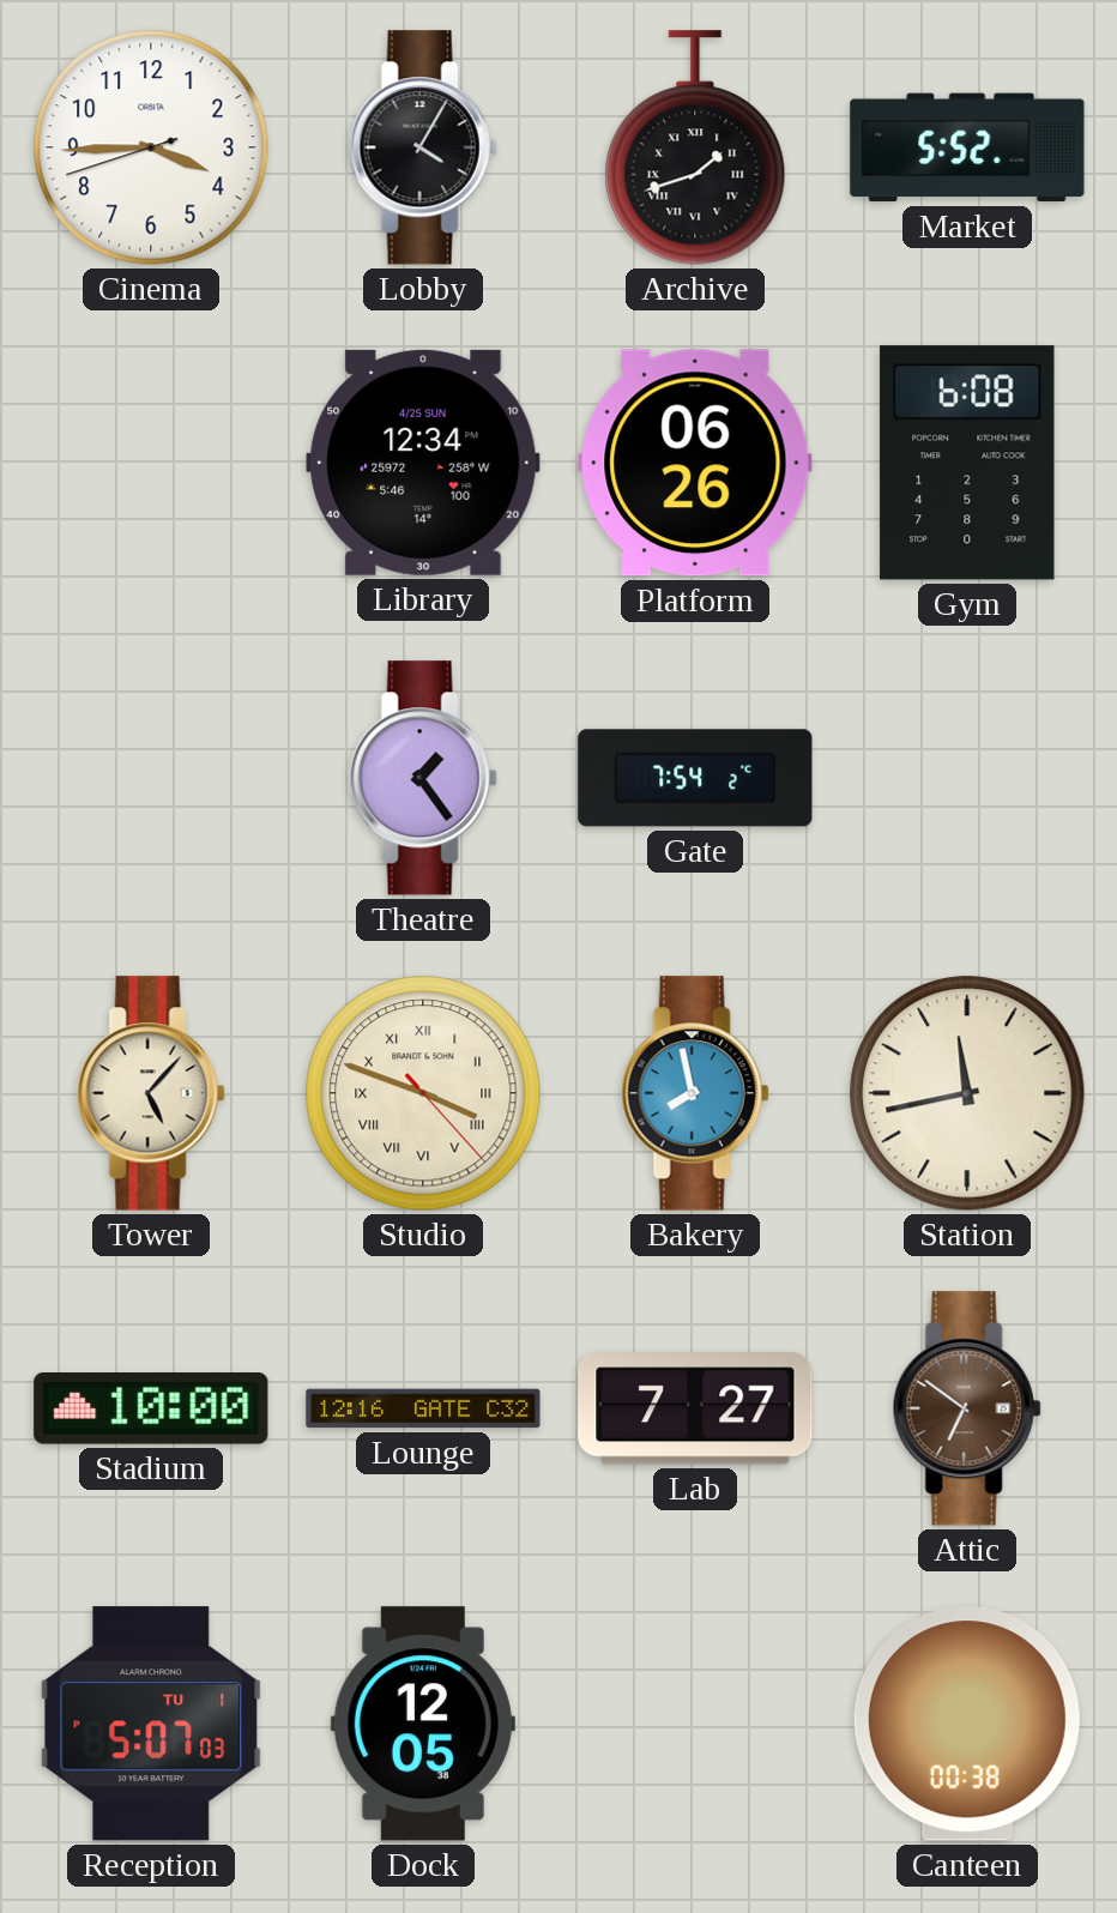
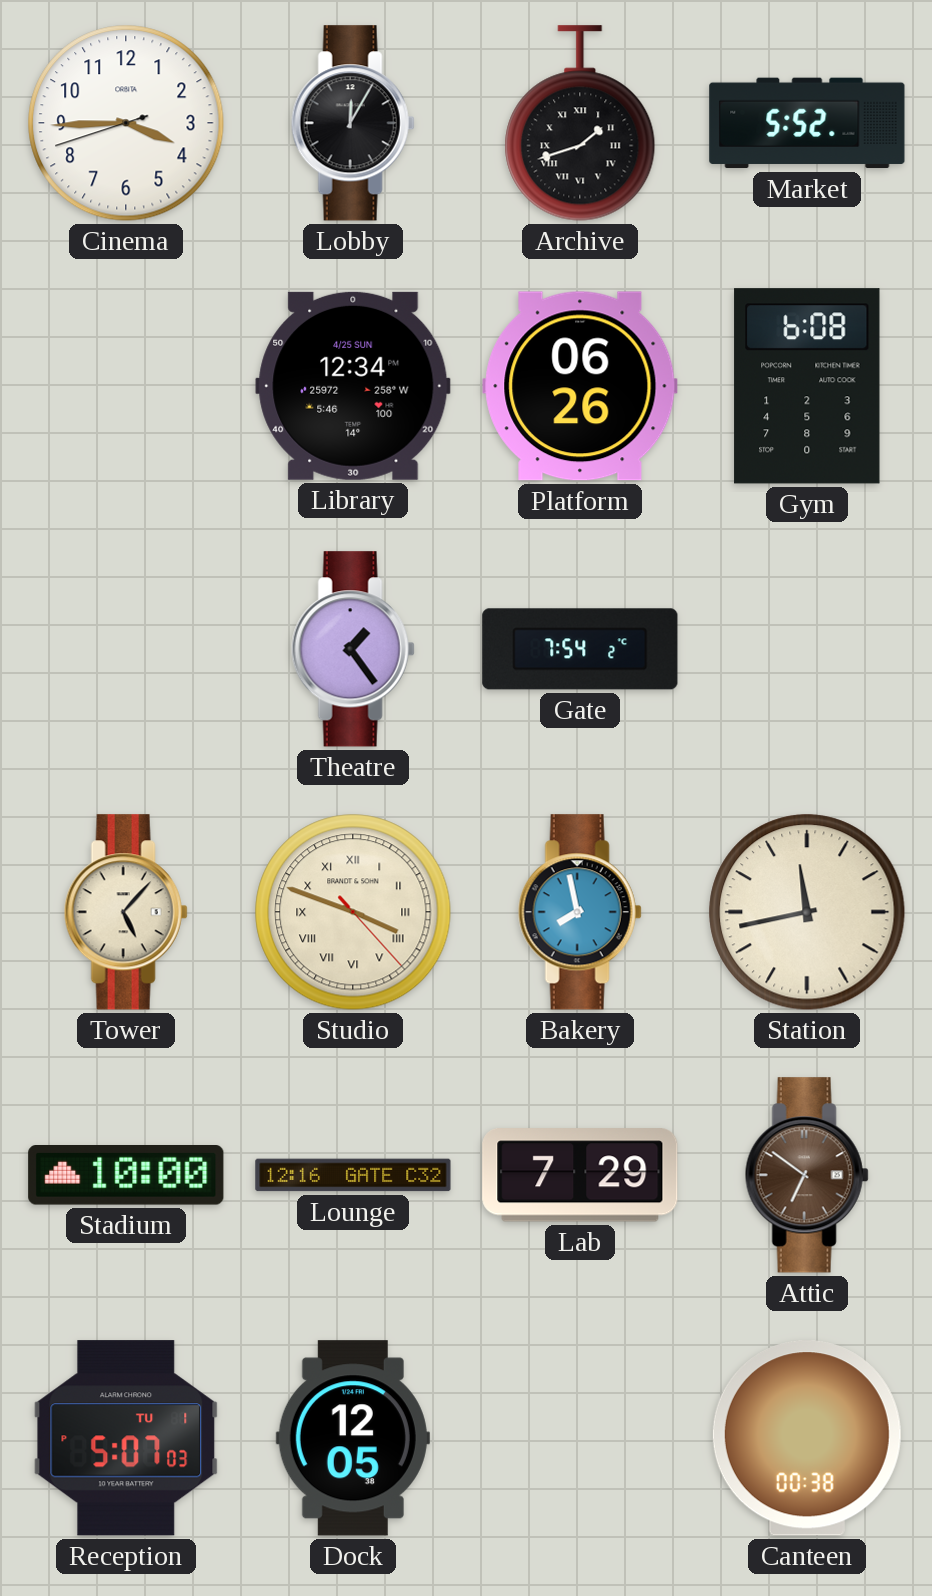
Lobby: 4:05 -> 12:05
Lab: 7:27 -> 7:29
